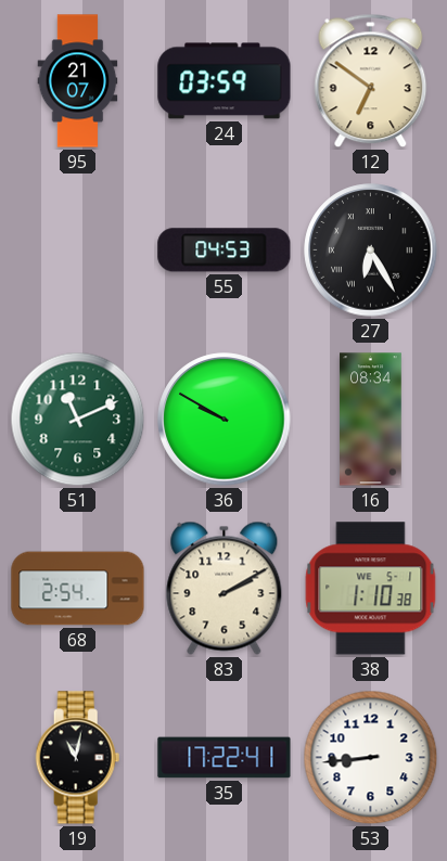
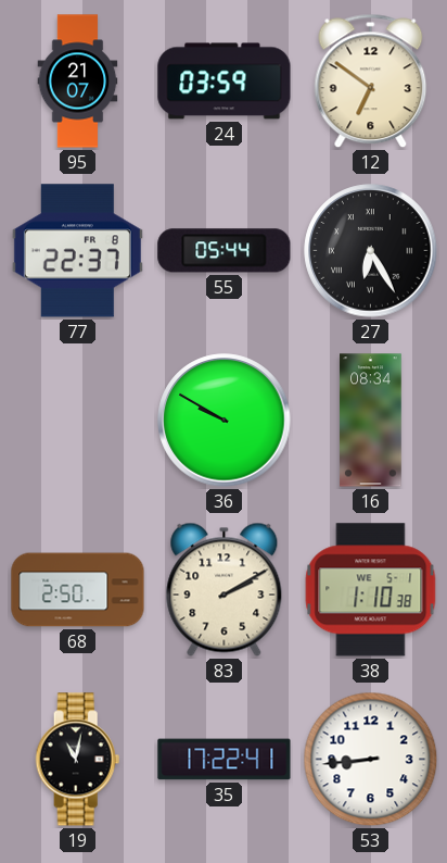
77: none -> 22:37
55: 04:53 -> 05:44
51: 11:11 -> none
68: 2:54 -> 2:50
